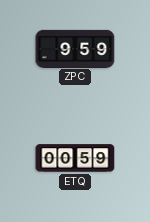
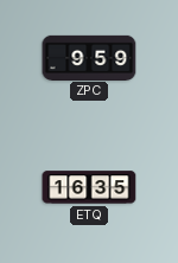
ETQ: 00:59 -> 16:35
